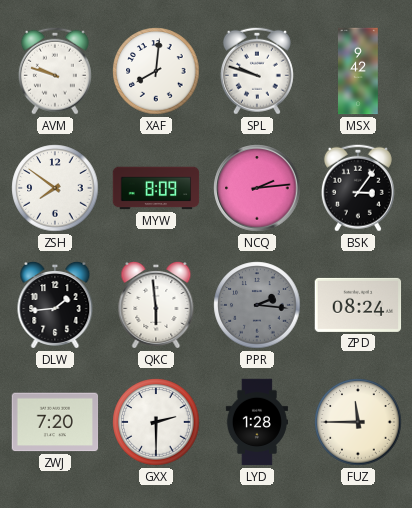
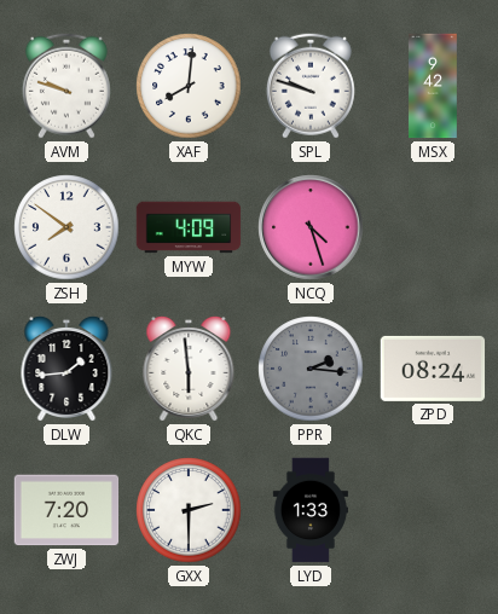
MYW: 8:09 -> 4:09
NCQ: 2:14 -> 4:27
BSK: 3:06 -> none
LYD: 1:28 -> 1:33
FUZ: 11:45 -> none
